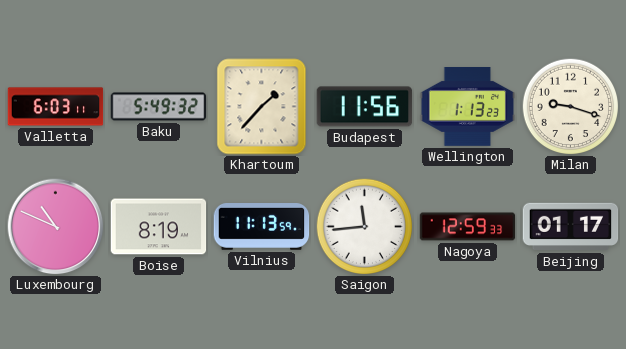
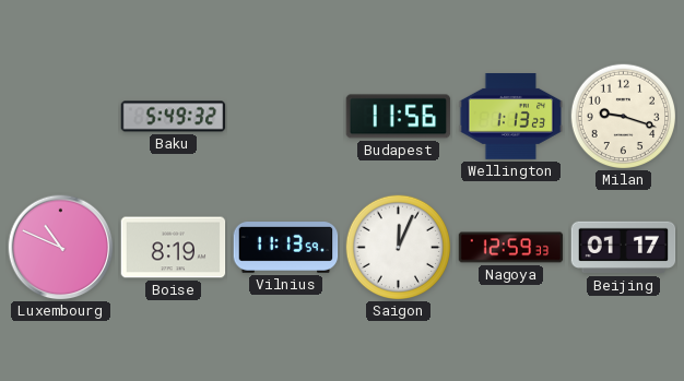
Valletta: 6:03 -> none
Khartoum: 1:37 -> none
Saigon: 11:44 -> 12:04
